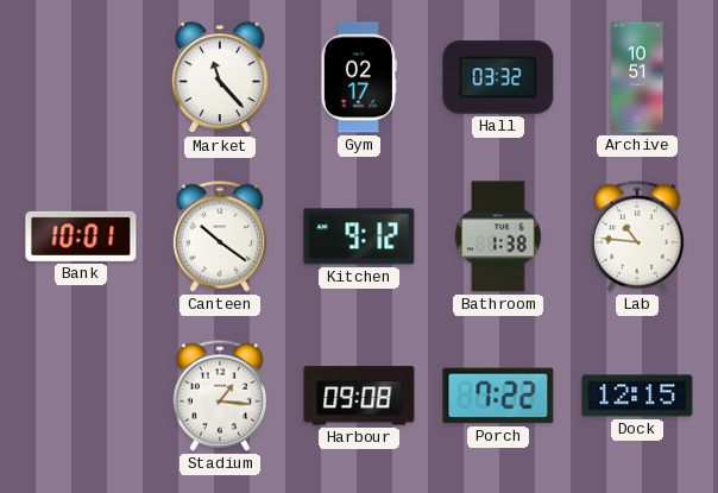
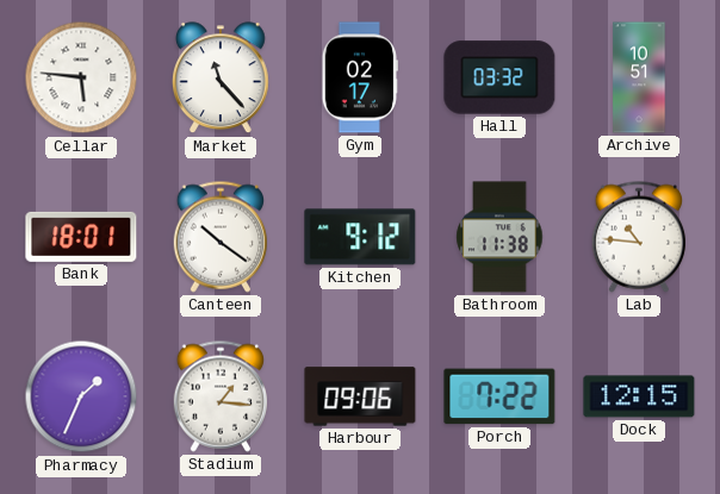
Cellar: none -> 5:46
Bank: 10:01 -> 18:01
Bathroom: 1:38 -> 11:38
Pharmacy: none -> 1:34
Harbour: 09:08 -> 09:06
